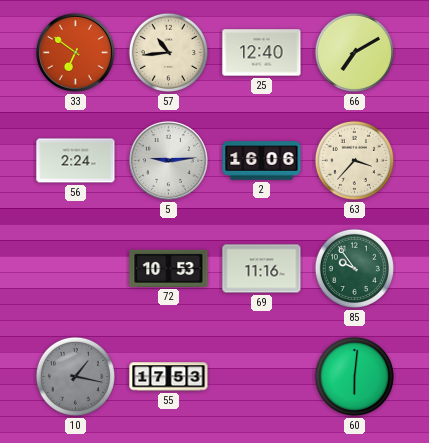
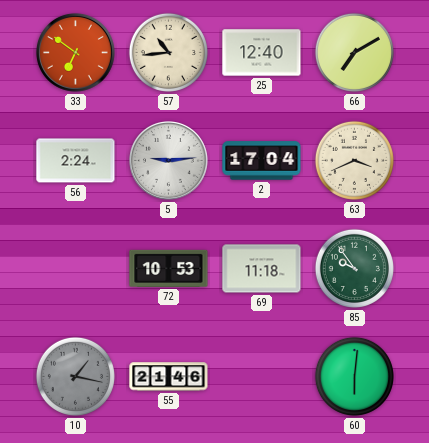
2: 16:06 -> 17:04
63: 3:37 -> 3:41
69: 11:16 -> 11:18
55: 17:53 -> 21:46
